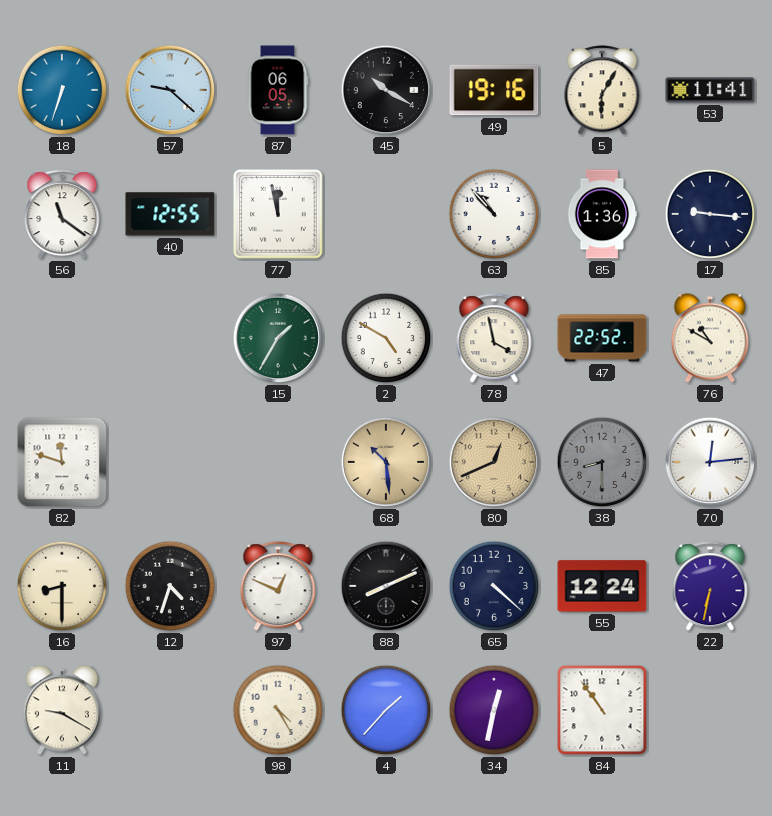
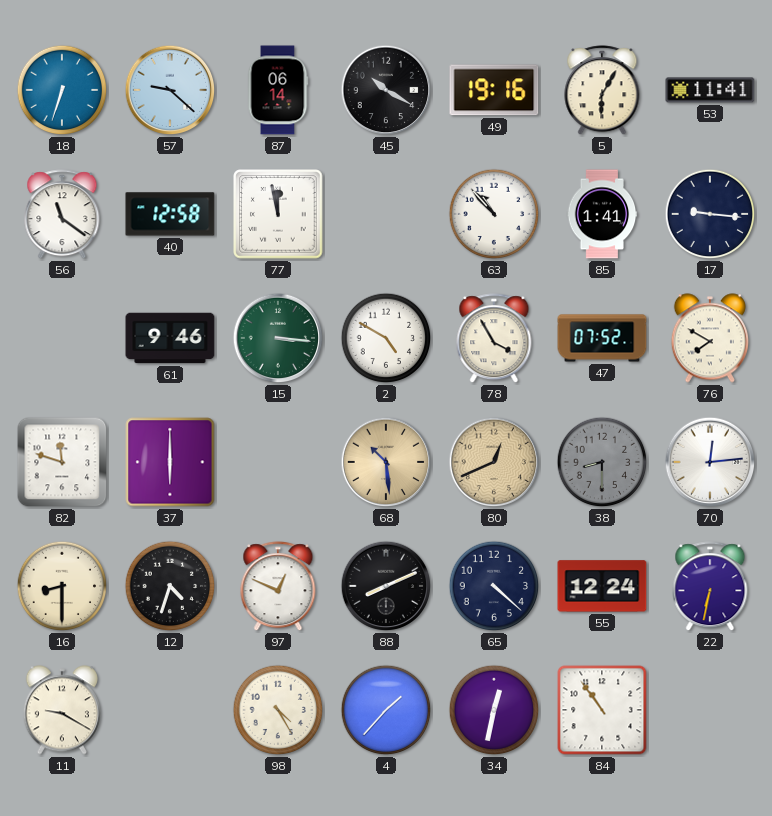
87: 06:05 -> 06:14
40: 12:55 -> 12:58
85: 1:36 -> 1:41
61: none -> 9:46
15: 1:35 -> 3:16
78: 3:58 -> 3:55
47: 22:52 -> 07:52
76: 10:50 -> 7:50
37: none -> 6:00
